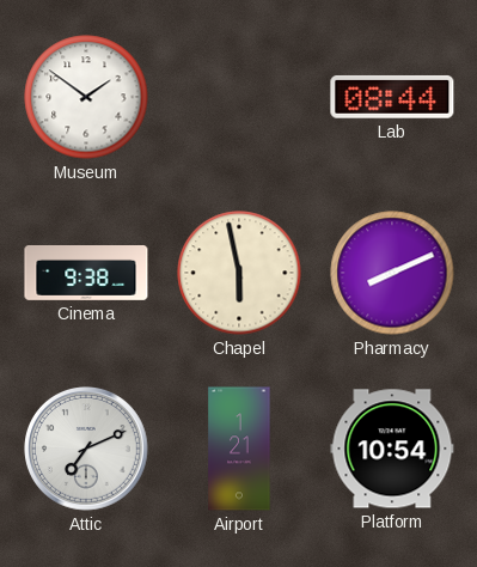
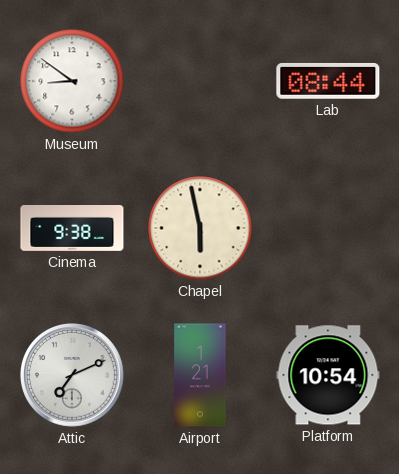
Museum: 1:51 -> 8:51
Pharmacy: 8:11 -> none
